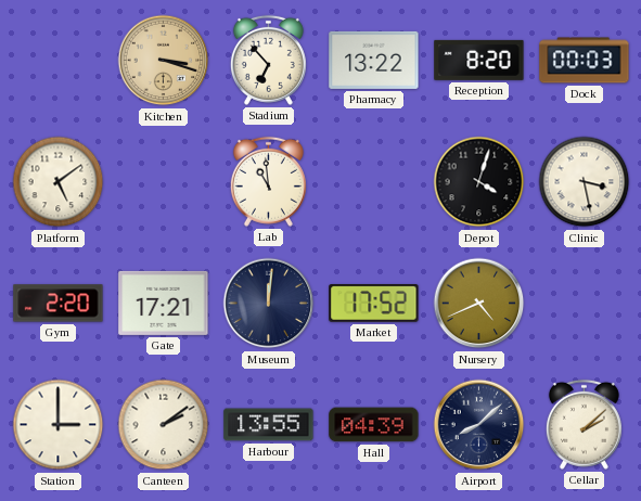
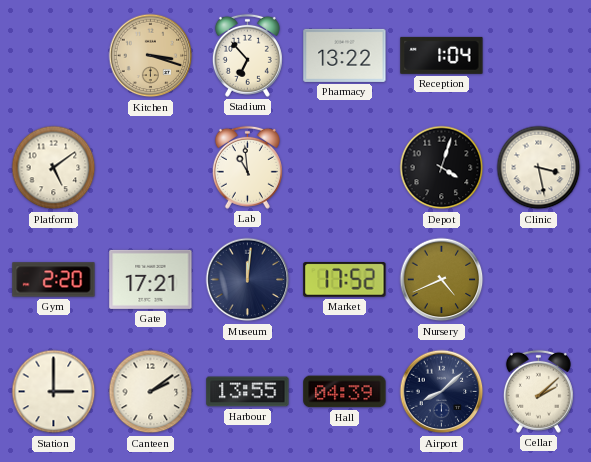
Reception: 8:20 -> 1:04
Dock: 00:03 -> none
